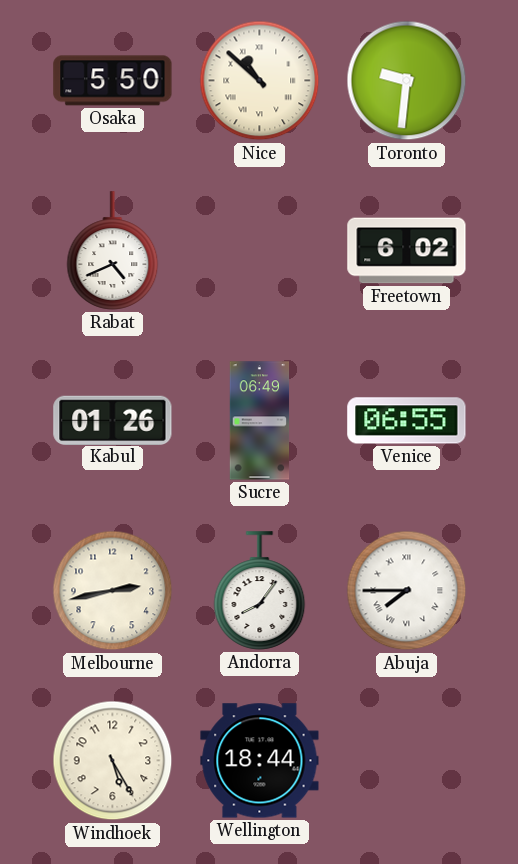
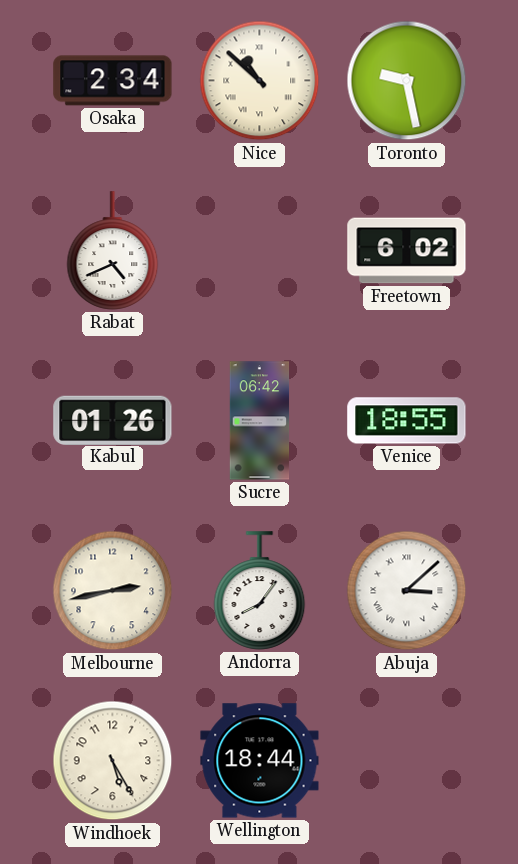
Osaka: 5:50 -> 2:34
Toronto: 9:31 -> 9:28
Sucre: 06:49 -> 06:42
Venice: 06:55 -> 18:55
Abuja: 7:45 -> 3:08
